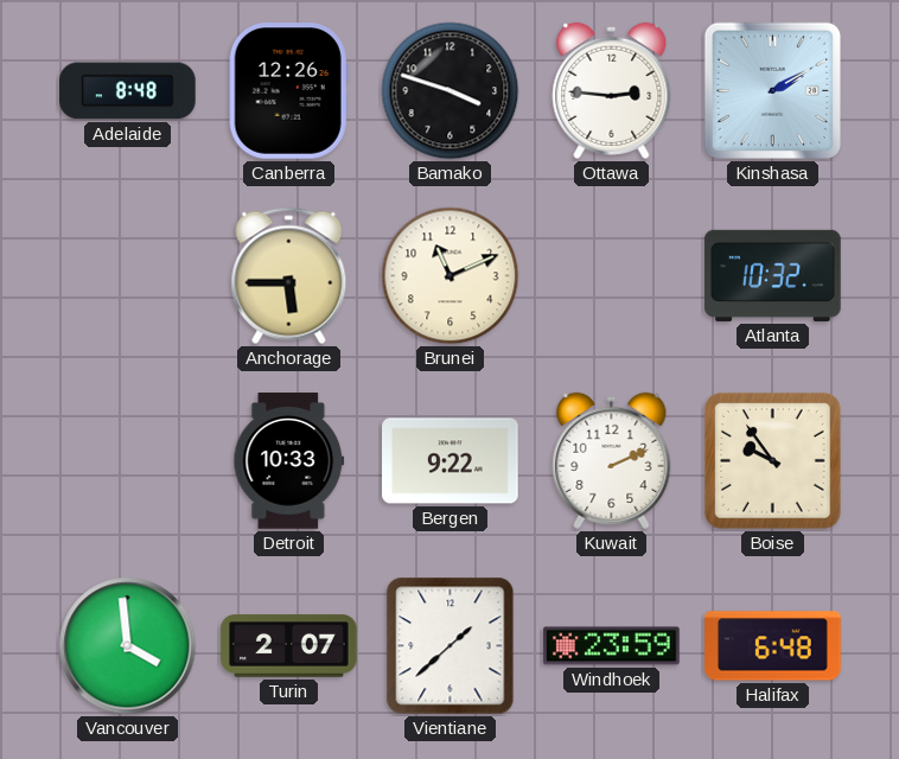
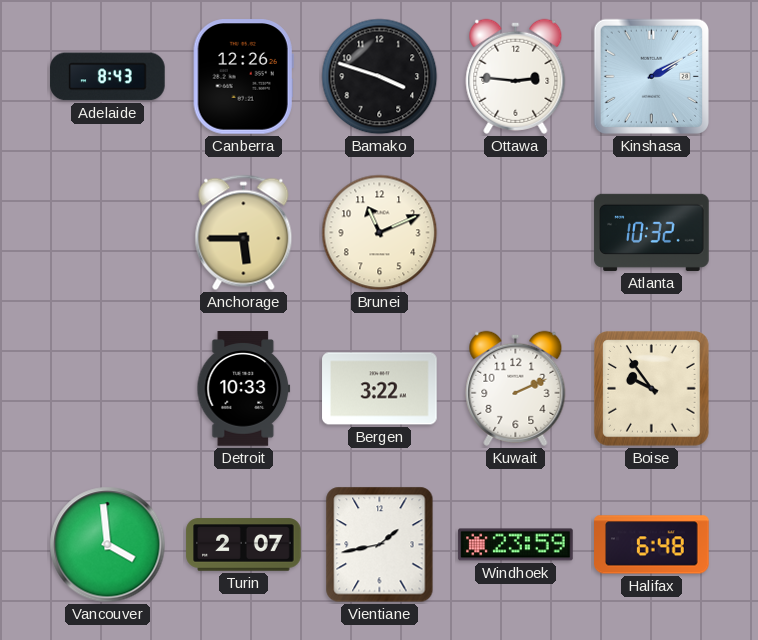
Adelaide: 8:48 -> 8:43
Bergen: 9:22 -> 3:22
Vientiane: 1:38 -> 1:43
